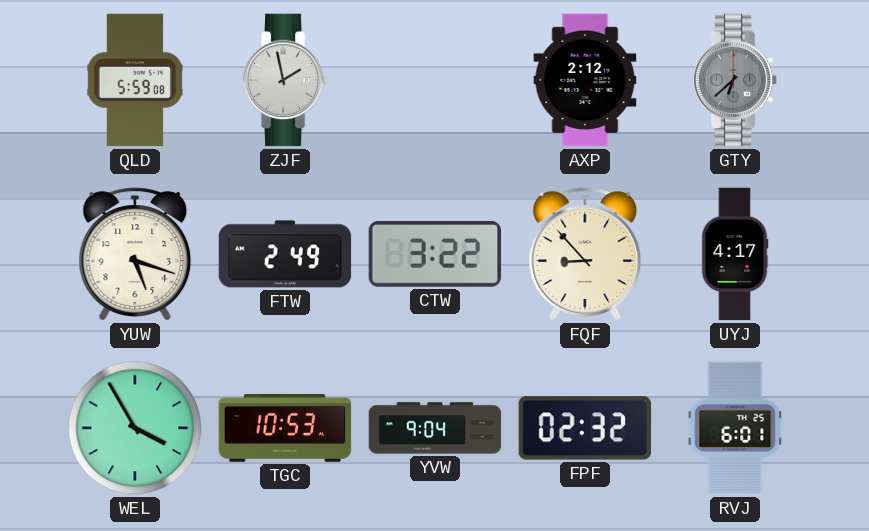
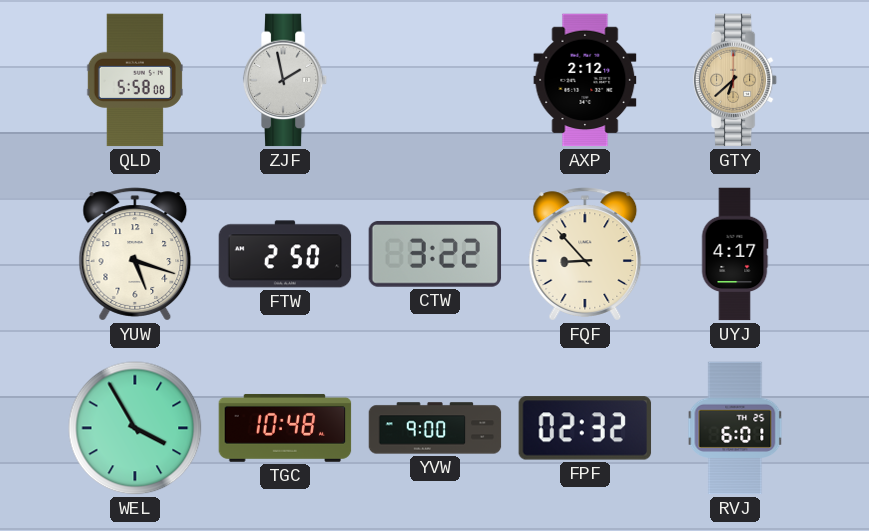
QLD: 5:59 -> 5:58
GTY dial: grey -> champagne
FTW: 2:49 -> 2:50
TGC: 10:53 -> 10:48
YVW: 9:04 -> 9:00
